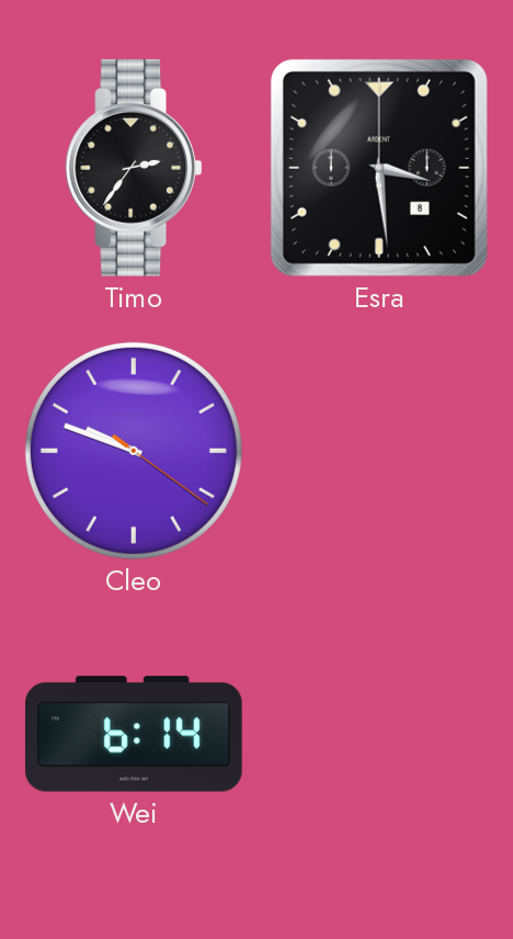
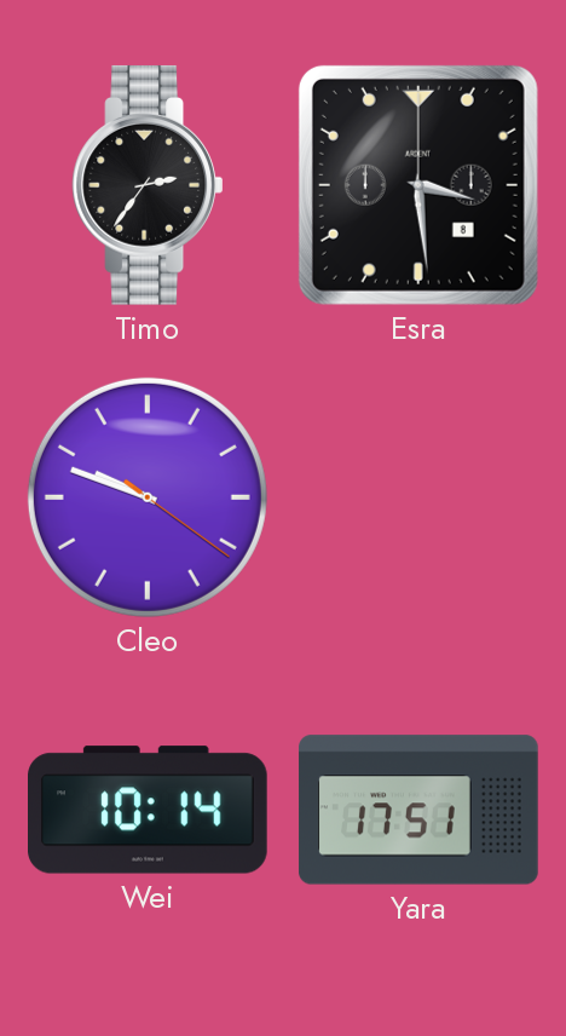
Wei: 6:14 -> 10:14
Yara: none -> 17:51
